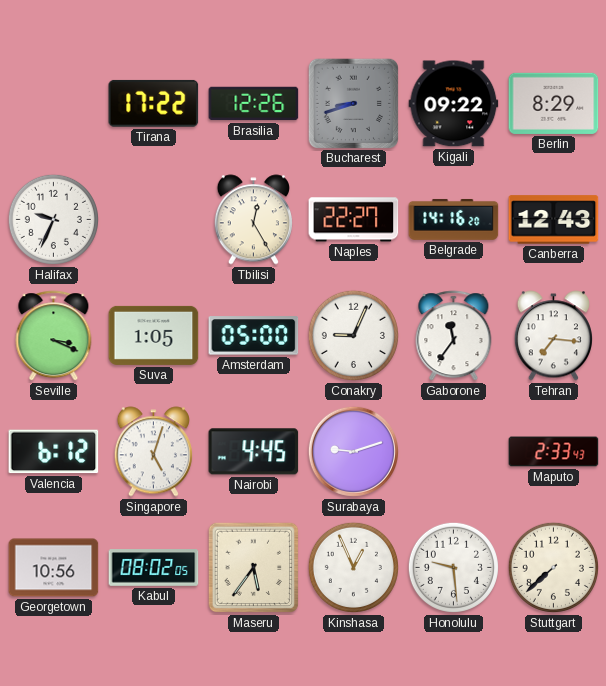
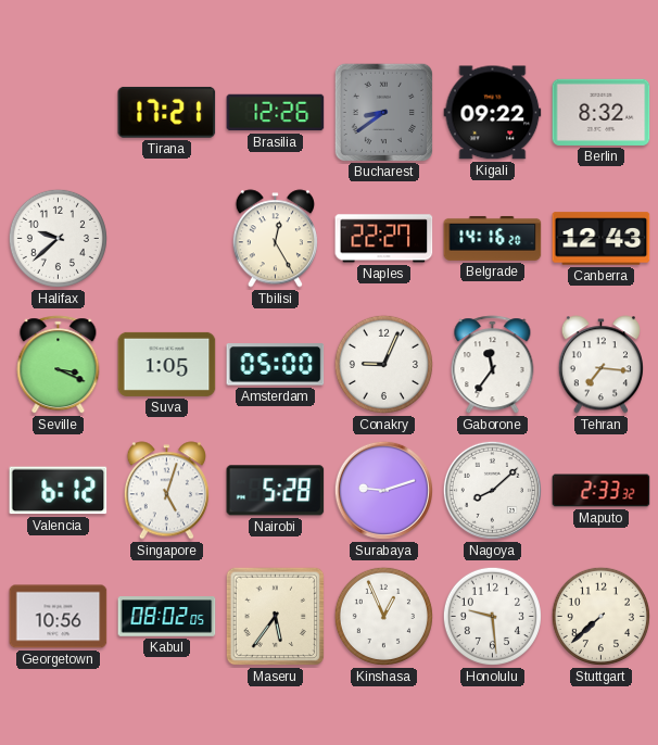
Tirana: 17:22 -> 17:21
Bucharest: 8:42 -> 8:39
Berlin: 8:29 -> 8:32
Halifax: 9:34 -> 9:38
Nairobi: 4:45 -> 5:28
Nagoya: none -> 8:08
Maputo: 2:33:43 -> 2:33:32
